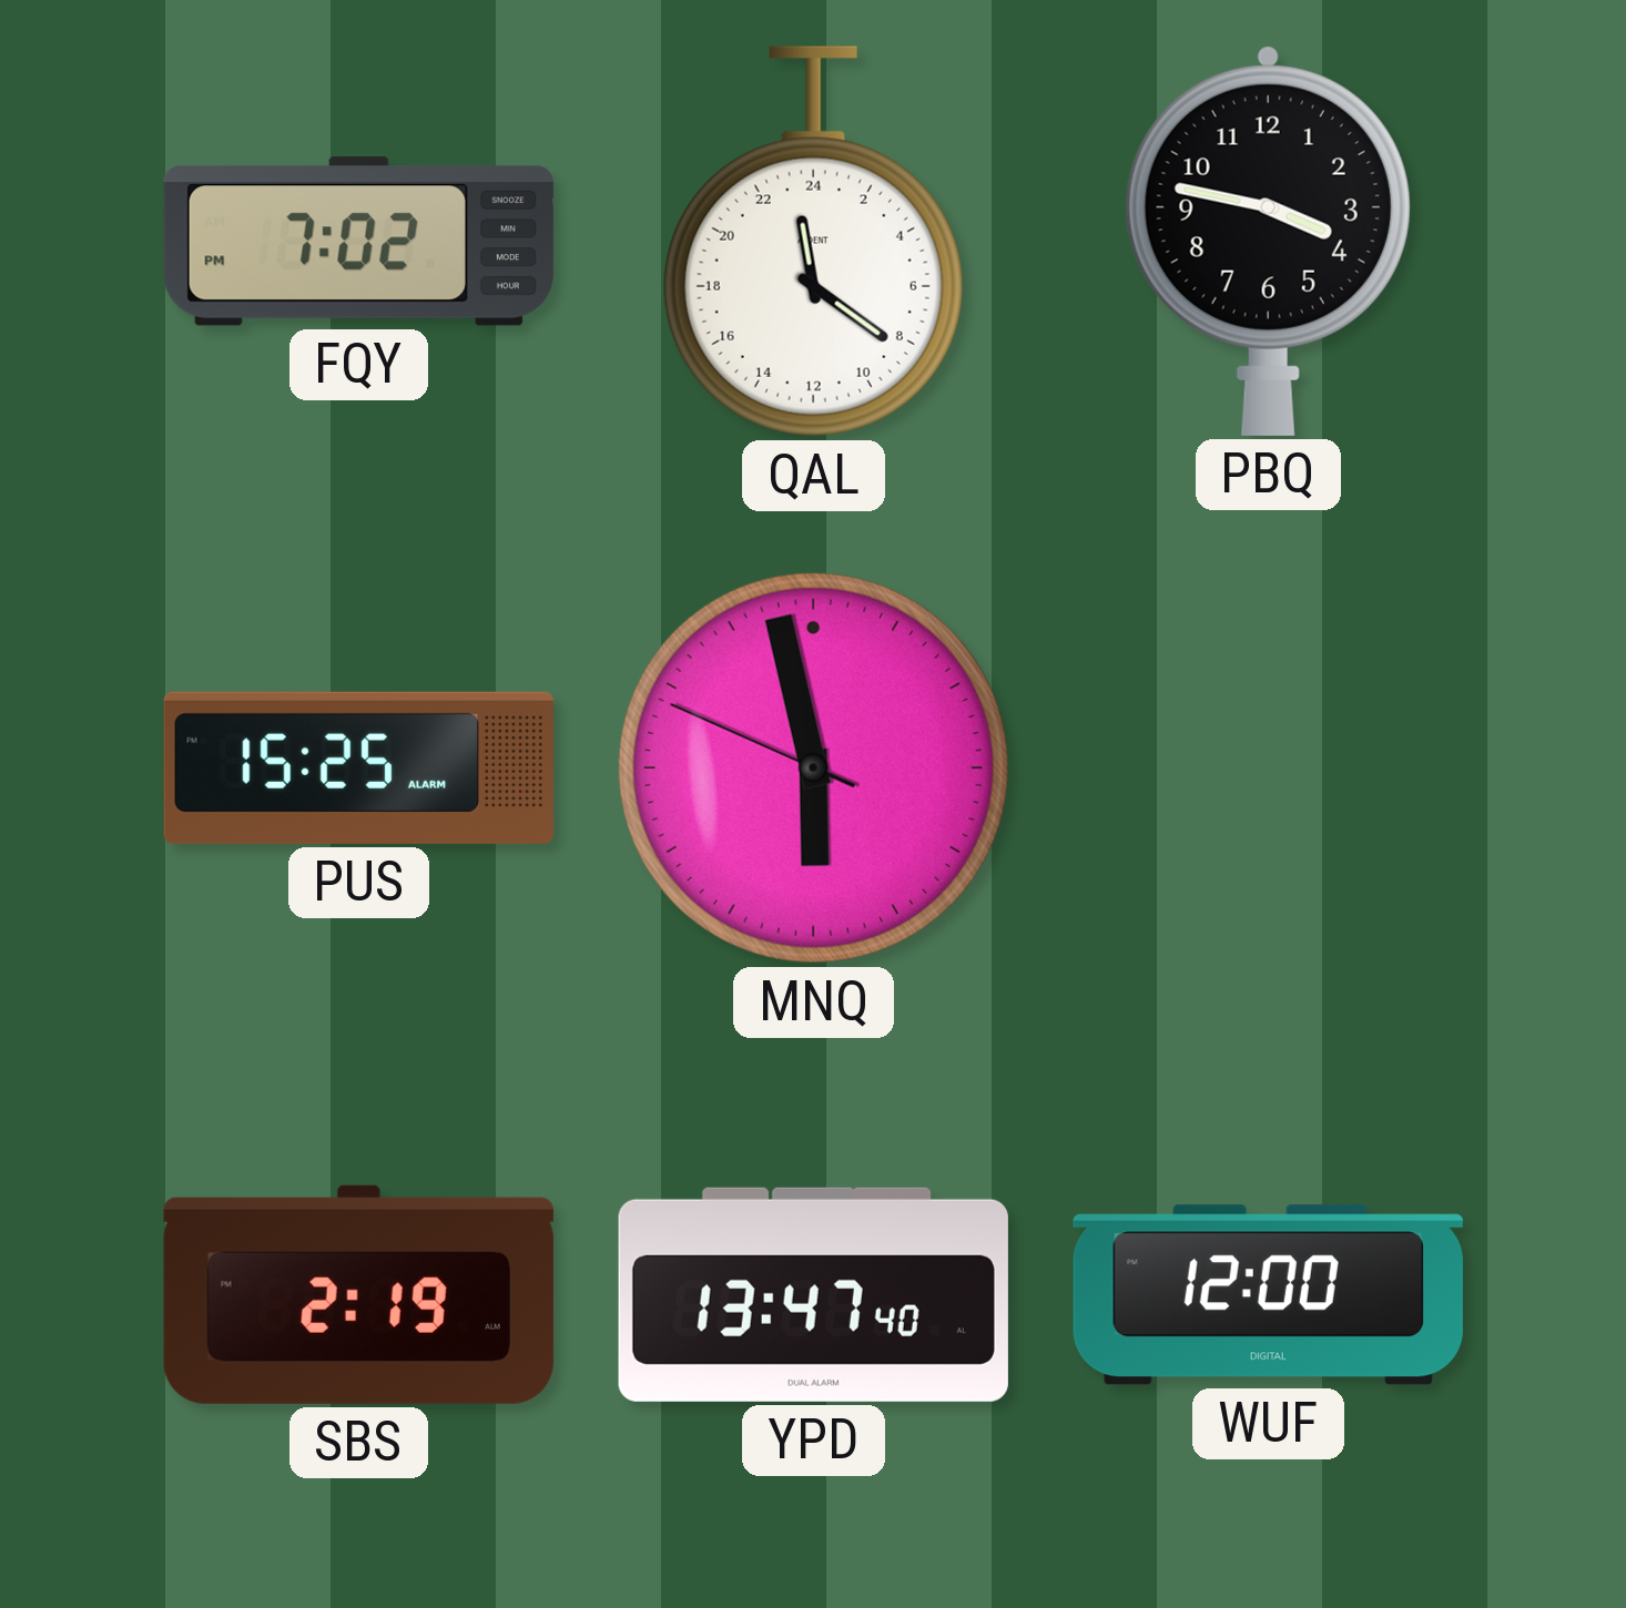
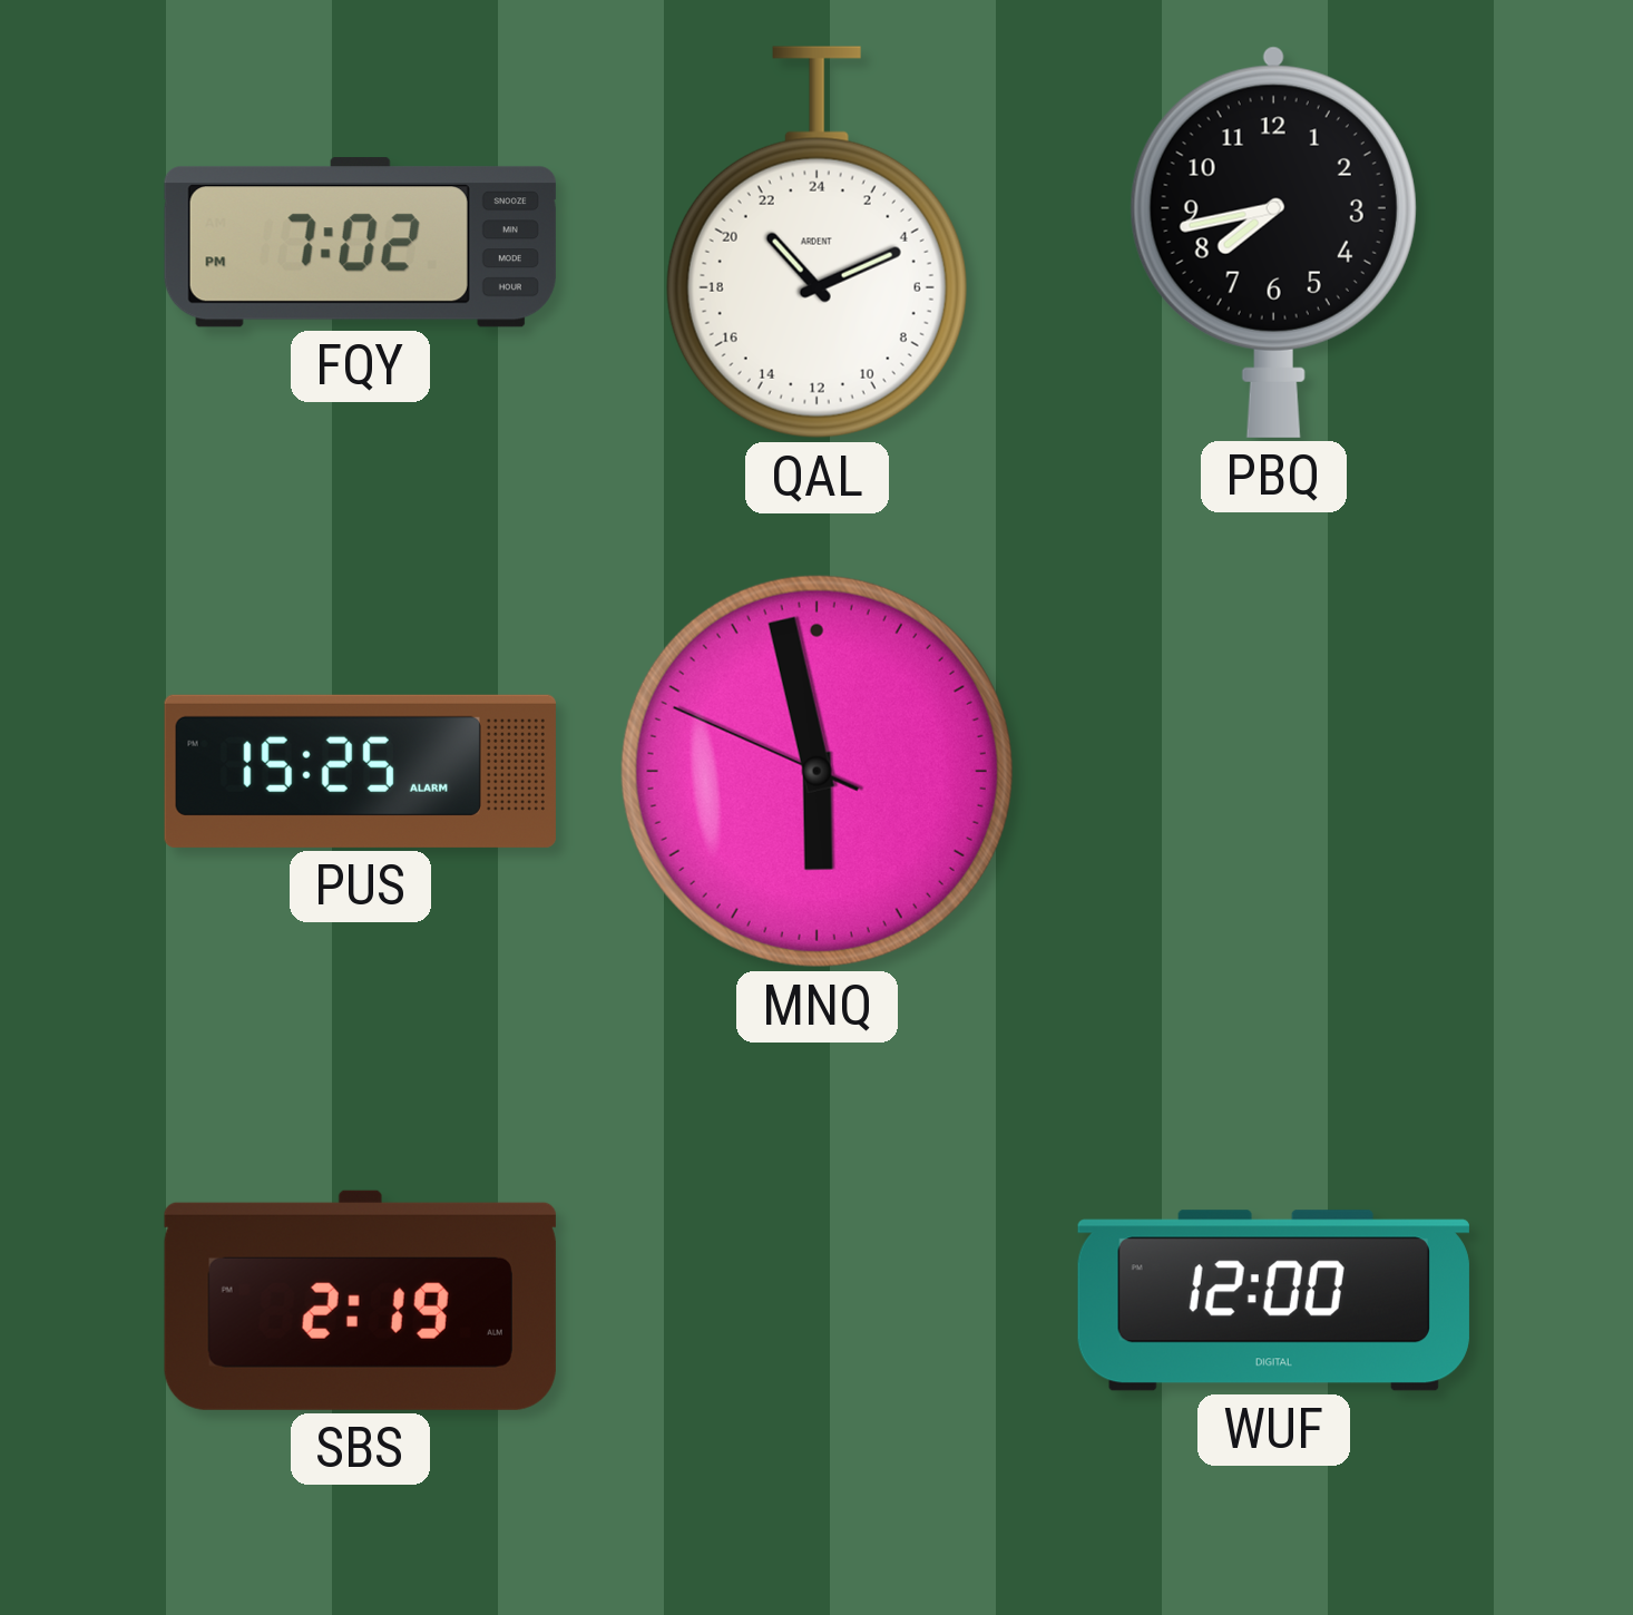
QAL: 23:21 -> 21:11
PBQ: 3:47 -> 7:43
YPD: 13:47 -> none
